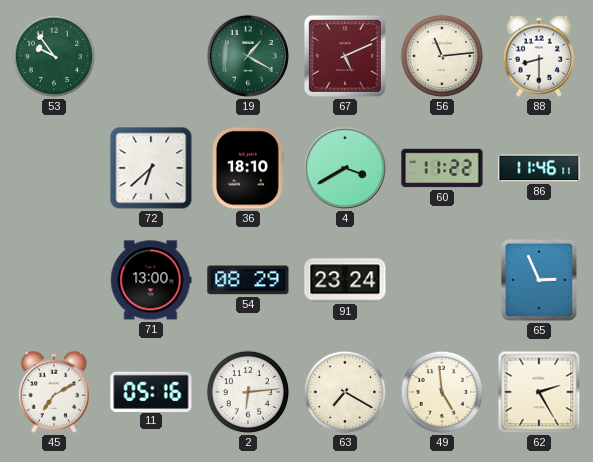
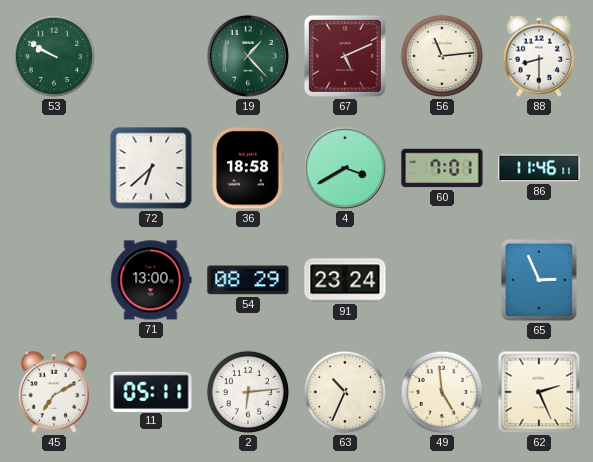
53: 9:54 -> 9:50
19: 1:20 -> 1:23
36: 18:10 -> 18:58
60: 11:22 -> 7:01
11: 05:16 -> 05:11
63: 7:20 -> 10:34
62: 2:25 -> 2:26
